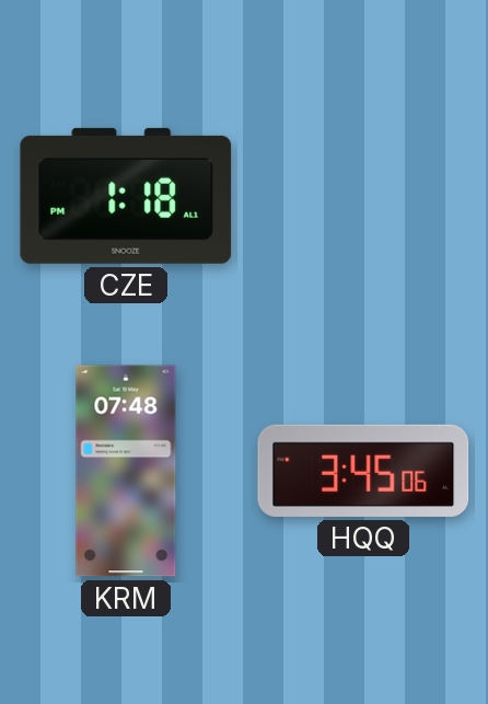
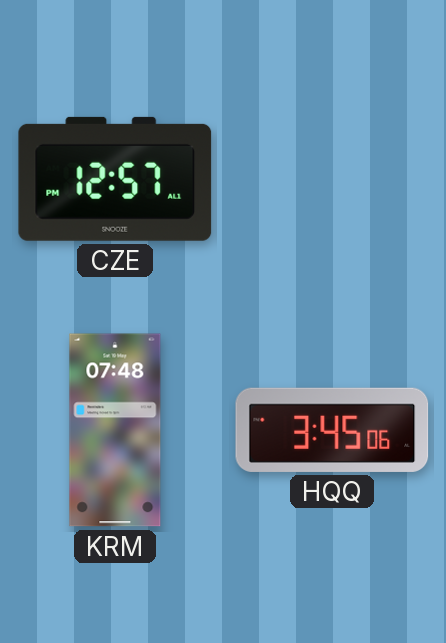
CZE: 1:18 -> 12:57
